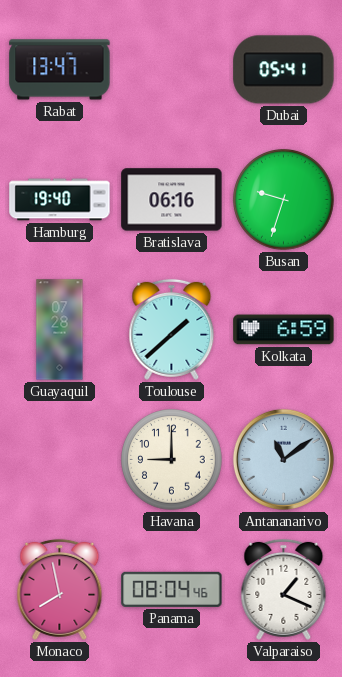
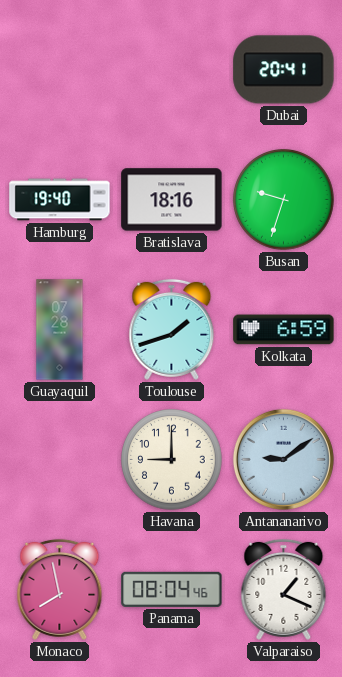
Rabat: 13:47 -> none
Dubai: 05:41 -> 20:41
Bratislava: 06:16 -> 18:16
Toulouse: 1:38 -> 1:42
Antananarivo: 11:09 -> 9:09
